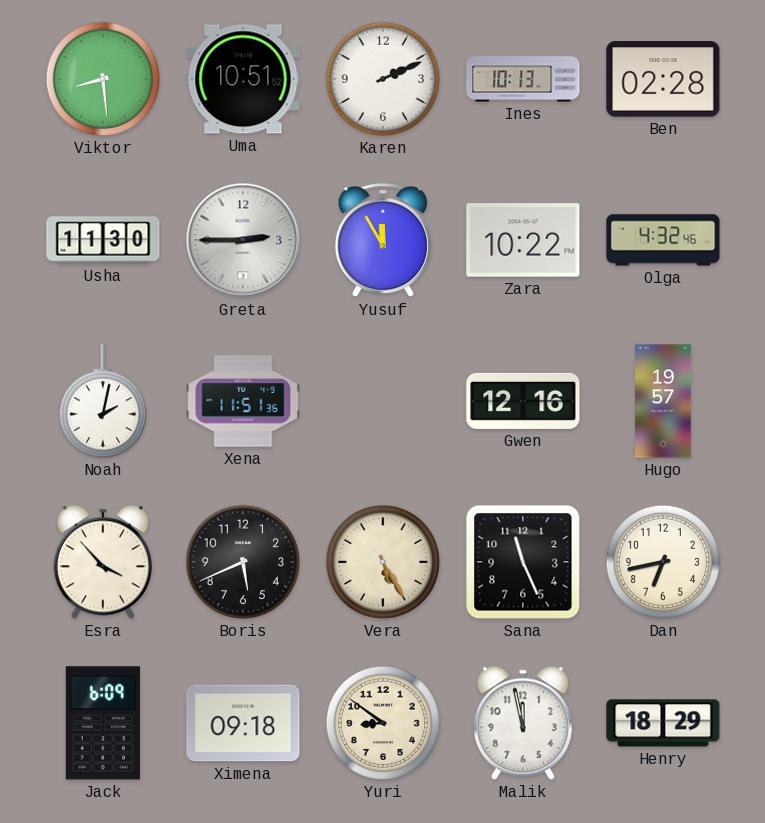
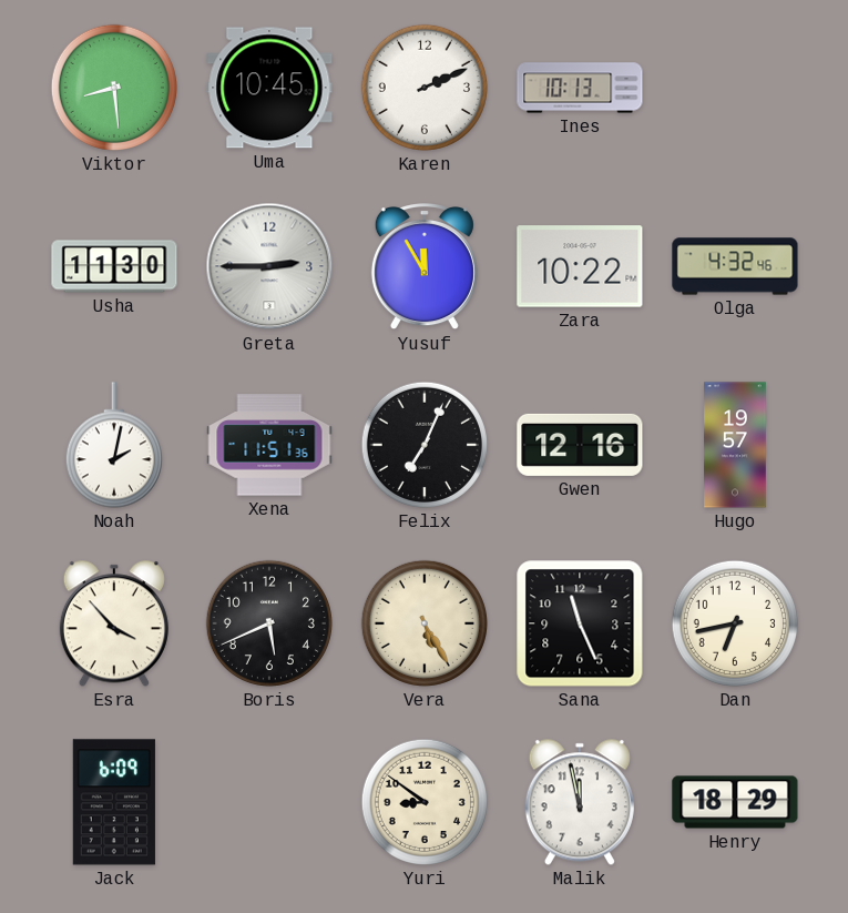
Uma: 10:51 -> 10:45
Ben: 02:28 -> none
Felix: none -> 7:04
Ximena: 09:18 -> none
